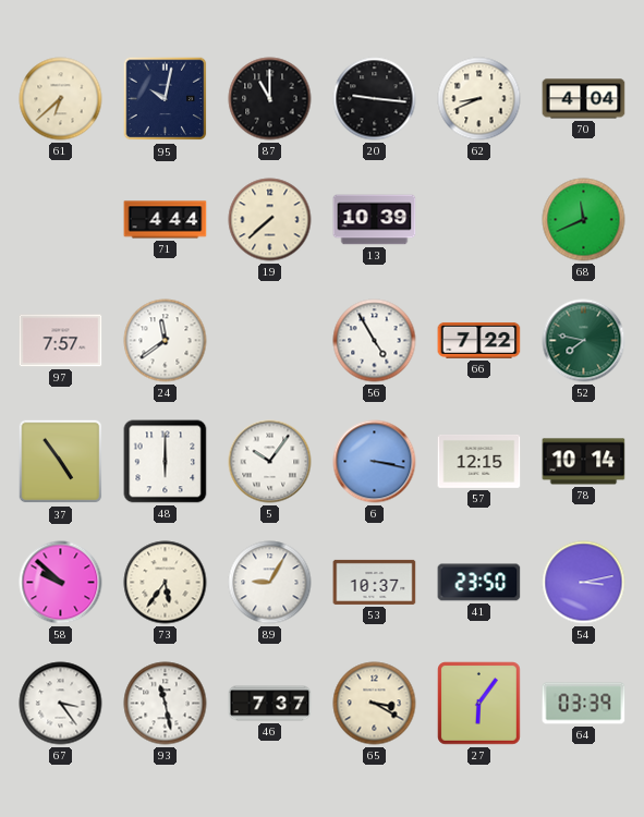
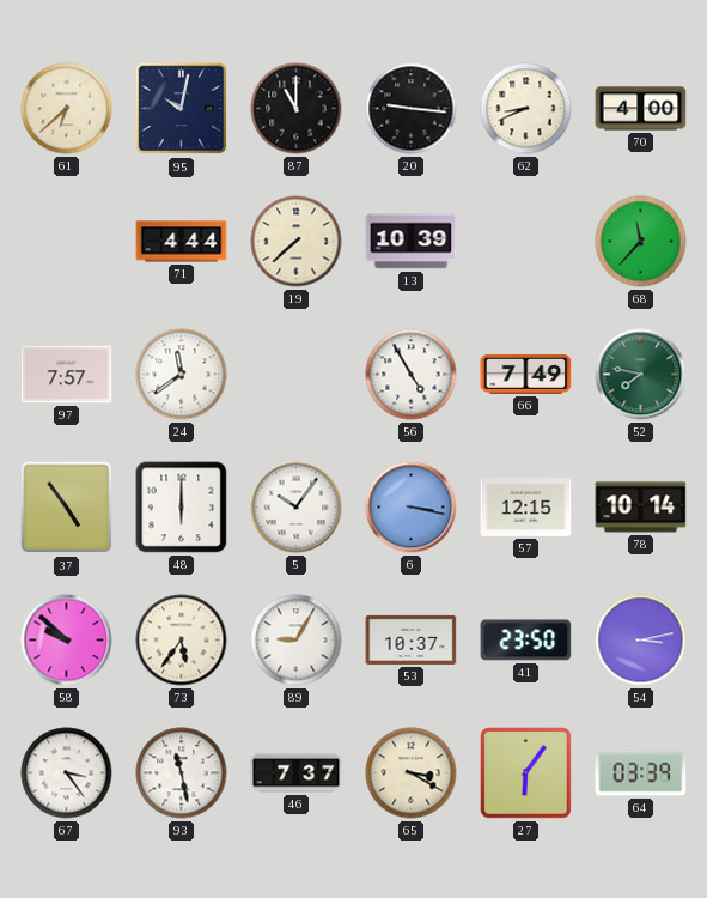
70: 4:04 -> 4:00
68: 11:41 -> 11:37
66: 7:22 -> 7:49
